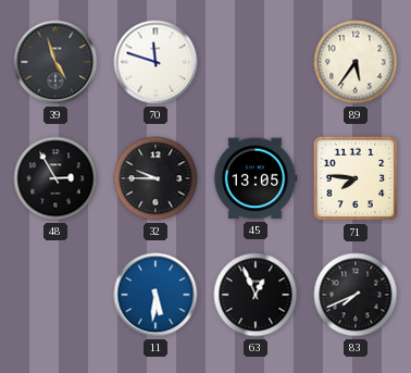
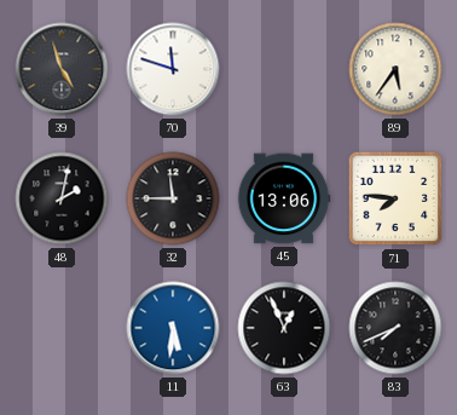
48: 2:55 -> 2:02
32: 9:45 -> 11:45
45: 13:05 -> 13:06
